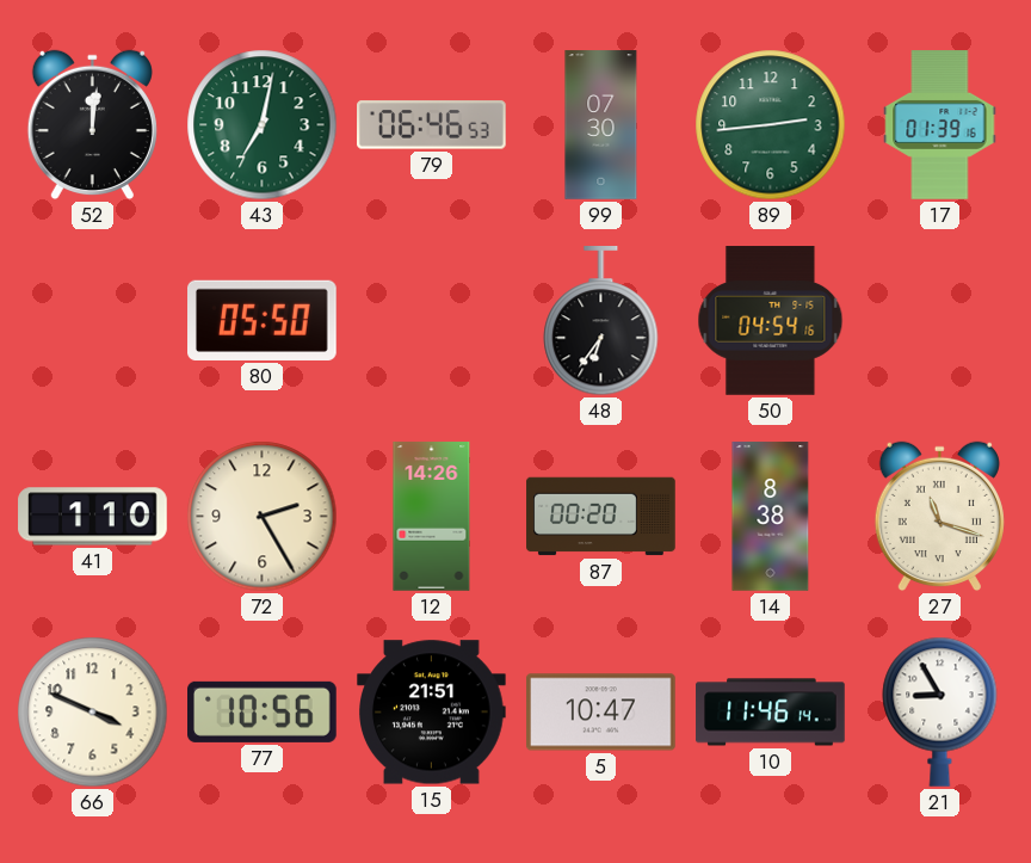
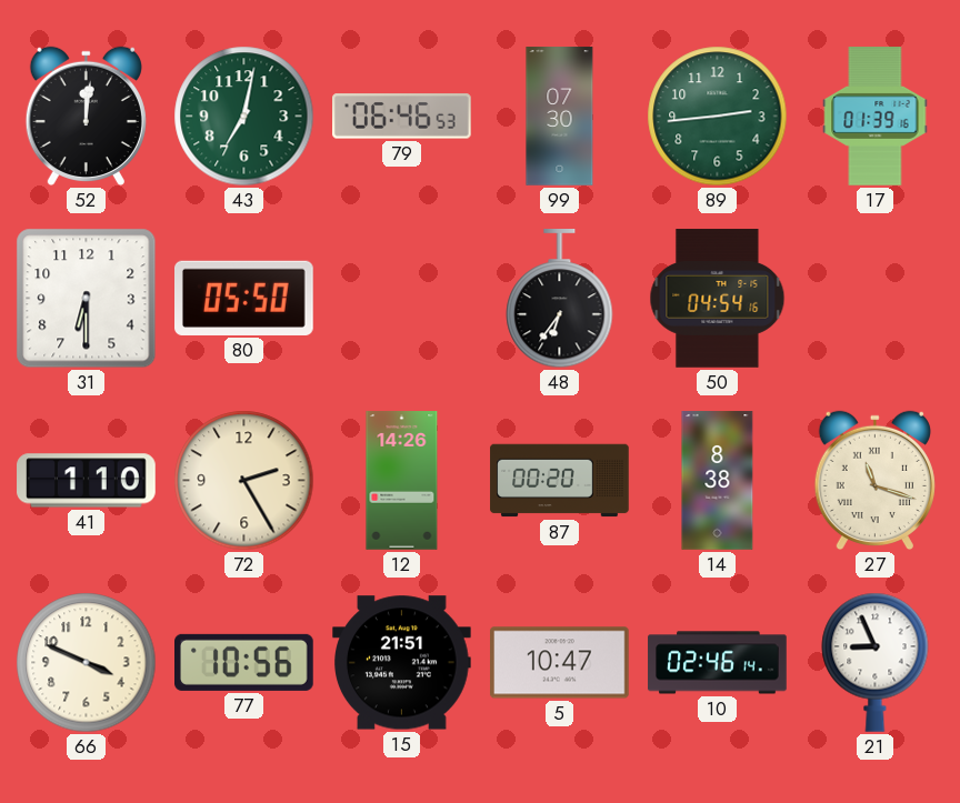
31: none -> 6:30
10: 11:46 -> 02:46
21: 8:55 -> 8:56
